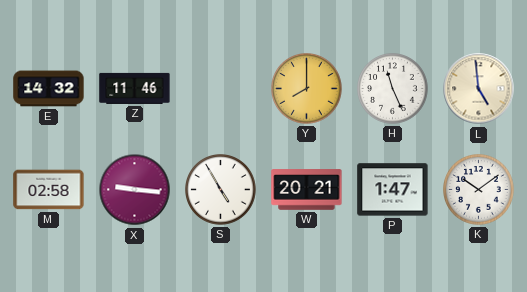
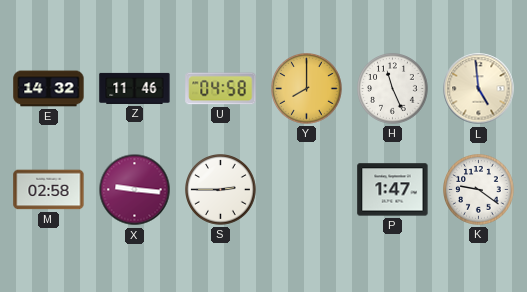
U: none -> 04:58
S: 4:55 -> 2:45
W: 20:21 -> none
K: 10:09 -> 9:21
